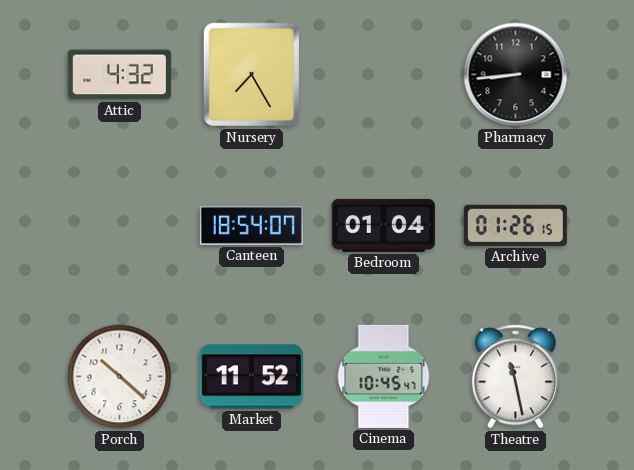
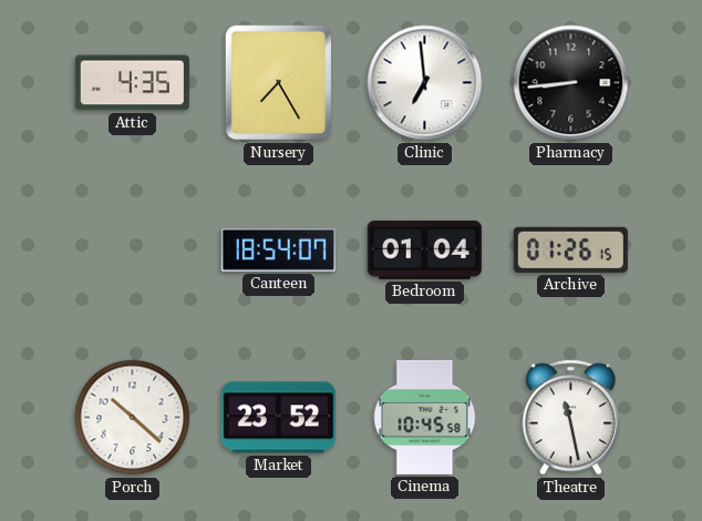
Attic: 4:32 -> 4:35
Clinic: none -> 6:59
Market: 11:52 -> 23:52
Cinema: 10:45:47 -> 10:45:58
